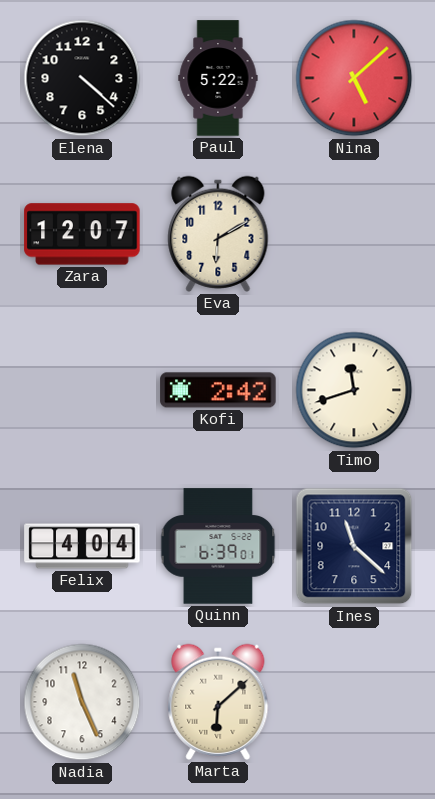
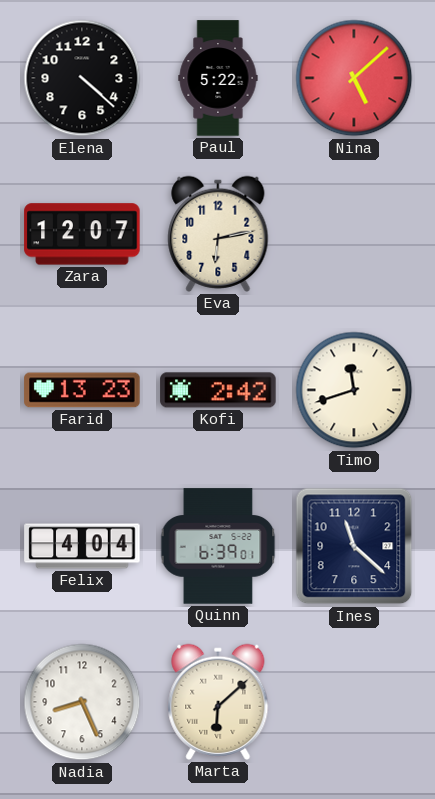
Eva: 6:10 -> 6:13
Farid: none -> 13:23
Nadia: 11:26 -> 8:26
